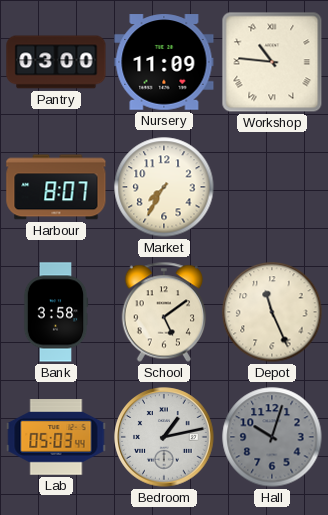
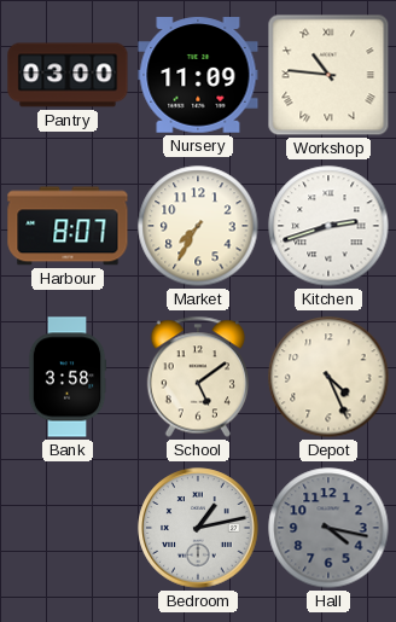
Kitchen: none -> 2:42
Depot: 11:26 -> 4:26
Lab: 05:03 -> none
Hall: 10:03 -> 4:17
